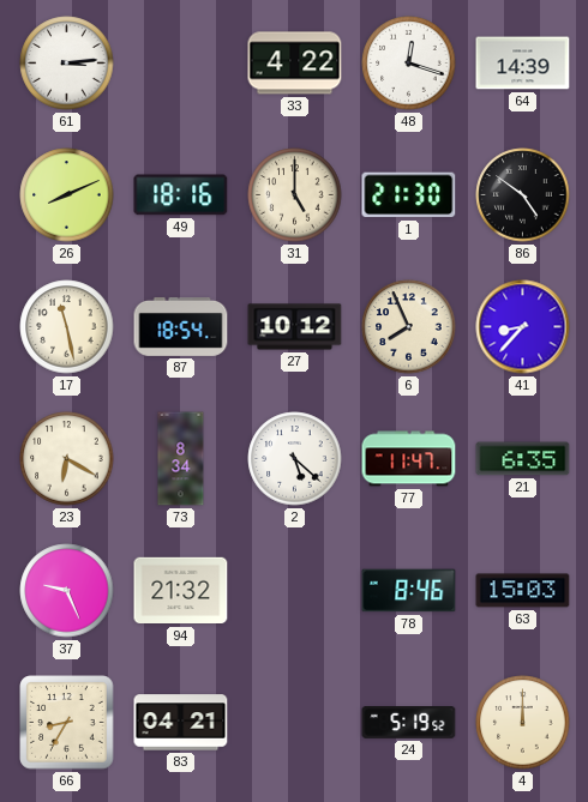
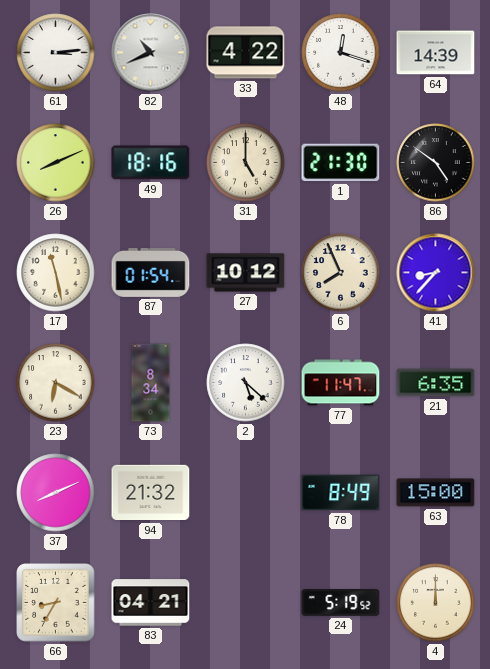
82: none -> 10:41
87: 18:54 -> 01:54
37: 9:26 -> 8:11
78: 8:46 -> 8:49
63: 15:03 -> 15:00
